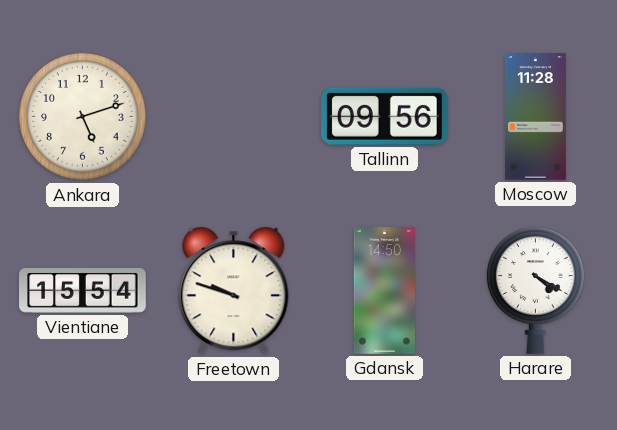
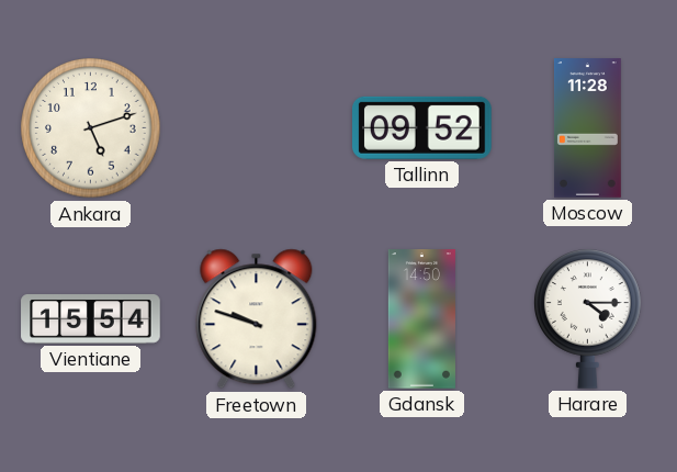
Tallinn: 09:56 -> 09:52
Harare: 4:20 -> 4:15
